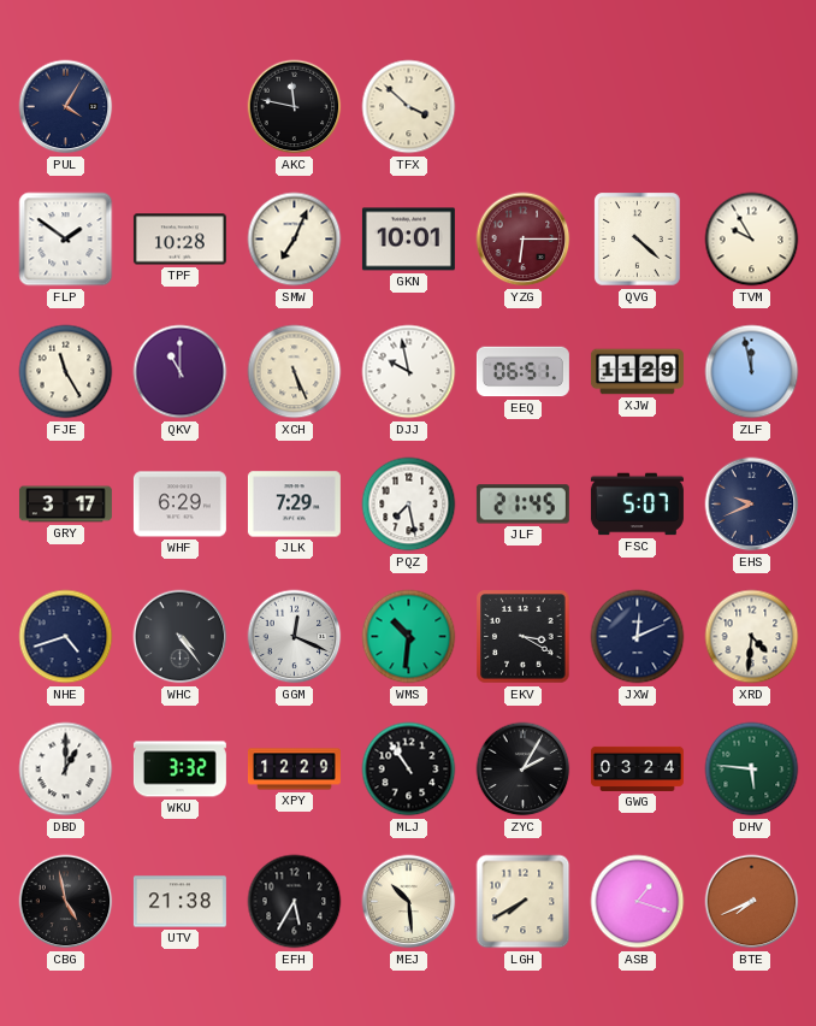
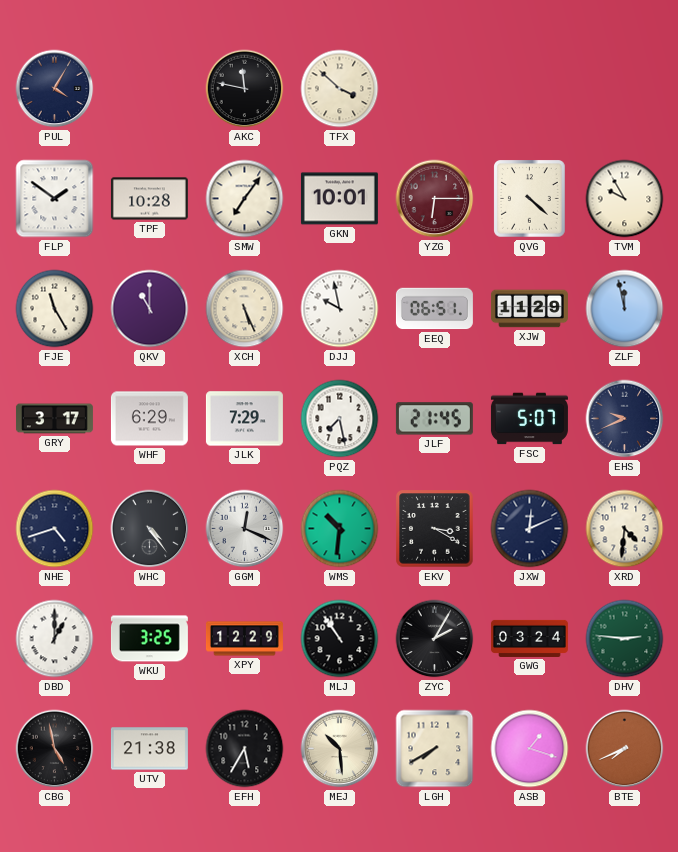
SMW: 7:04 -> 7:06
WKU: 3:32 -> 3:25
DHV: 5:46 -> 2:46
